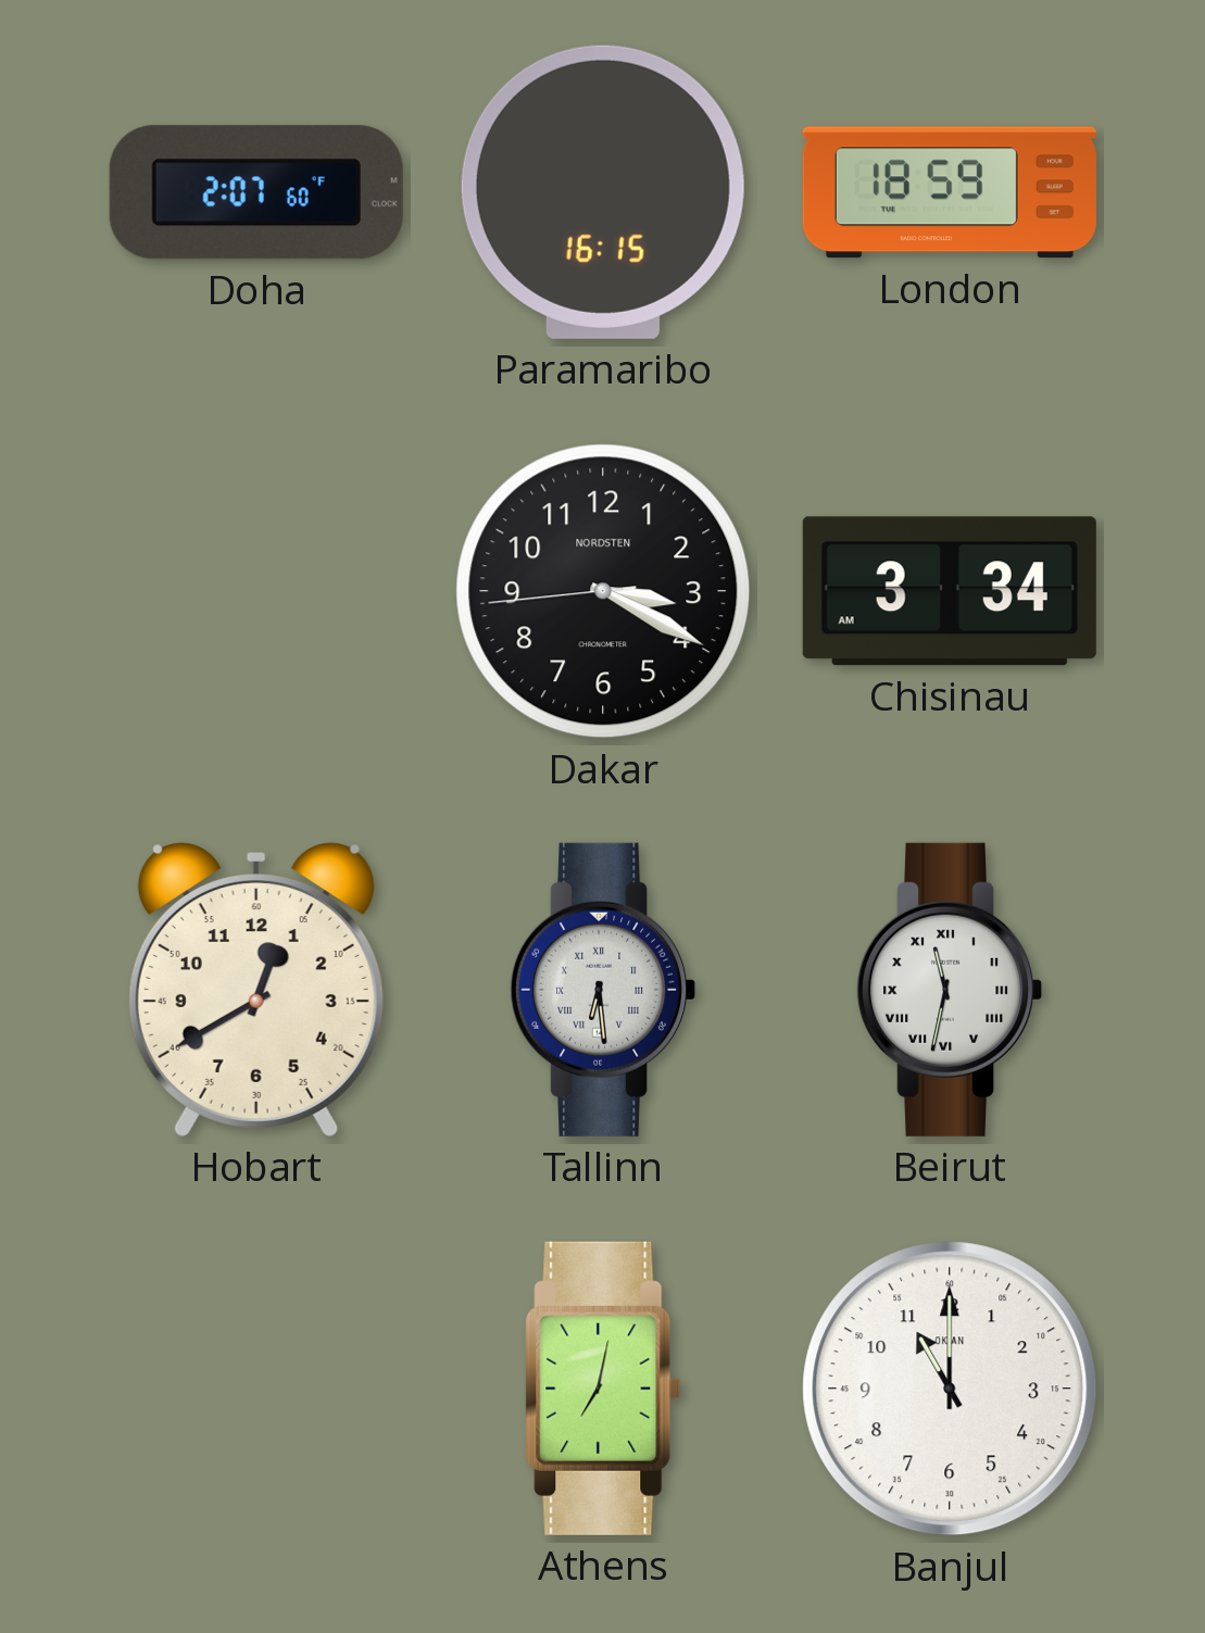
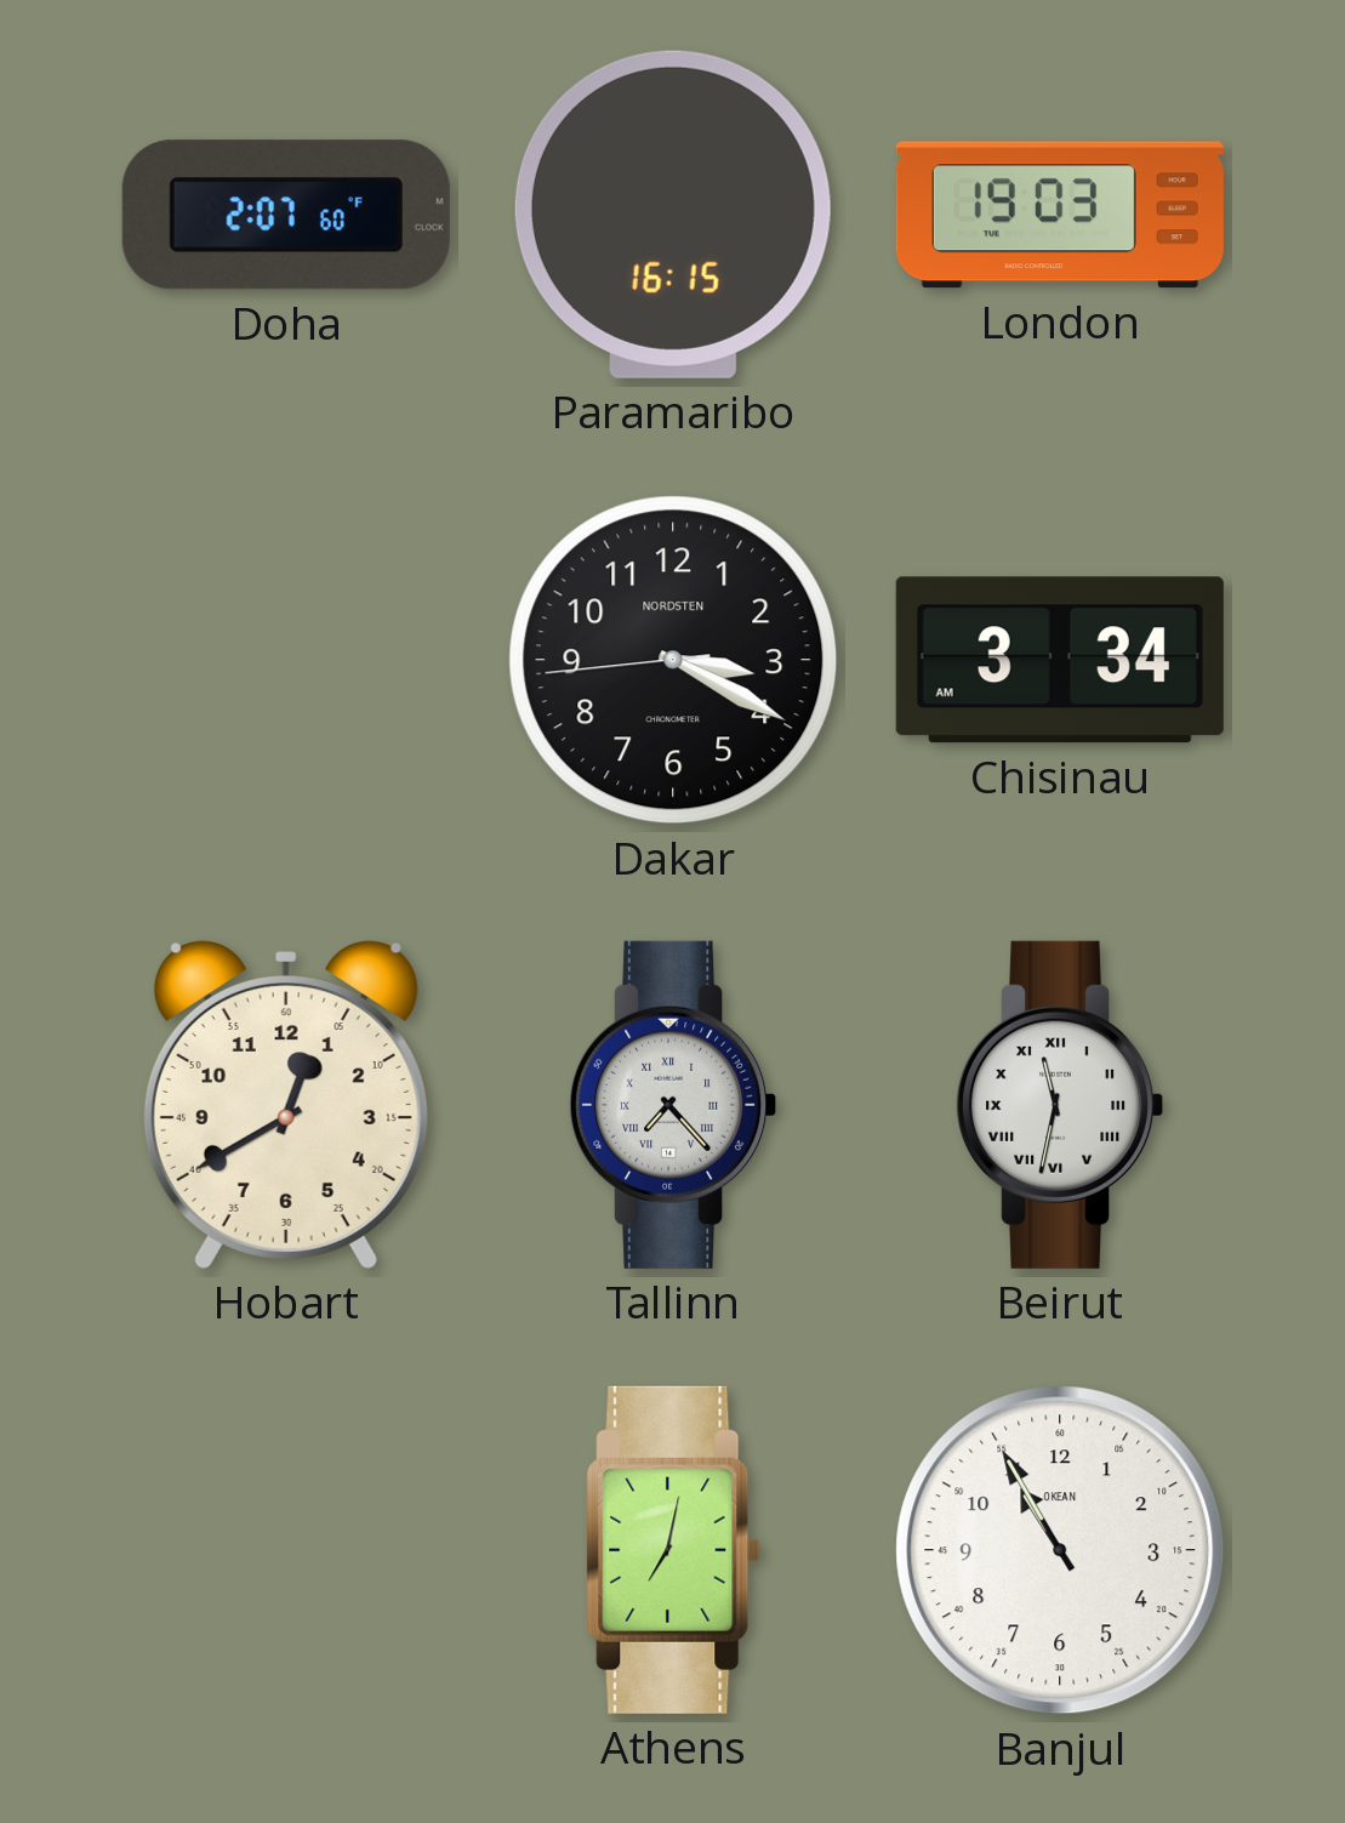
London: 18:59 -> 19:03
Tallinn: 6:29 -> 7:23
Banjul: 11:00 -> 10:55
